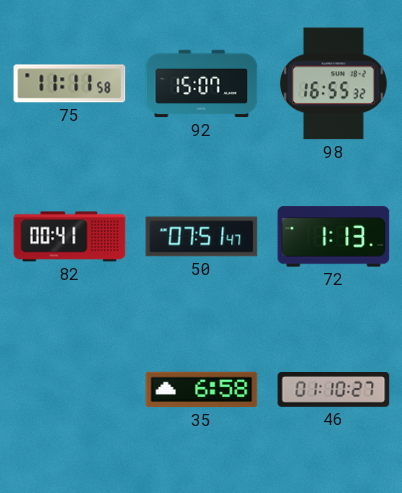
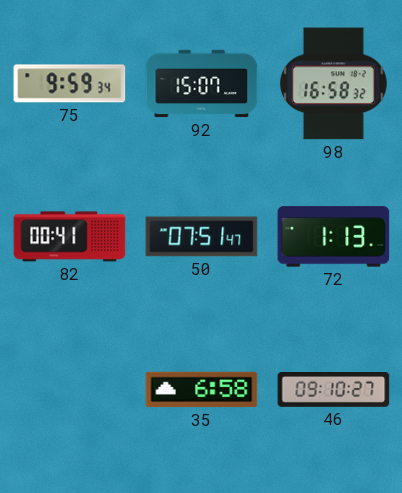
75: 11:11 -> 9:59
98: 16:55 -> 16:58
46: 01:10 -> 09:10
